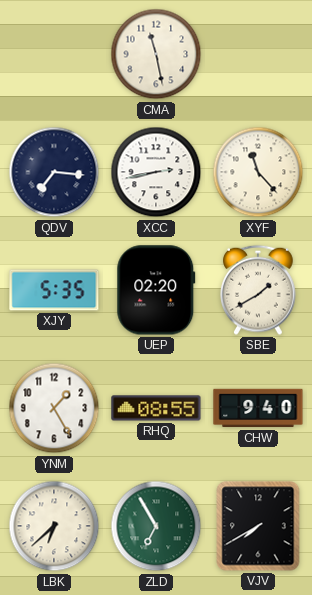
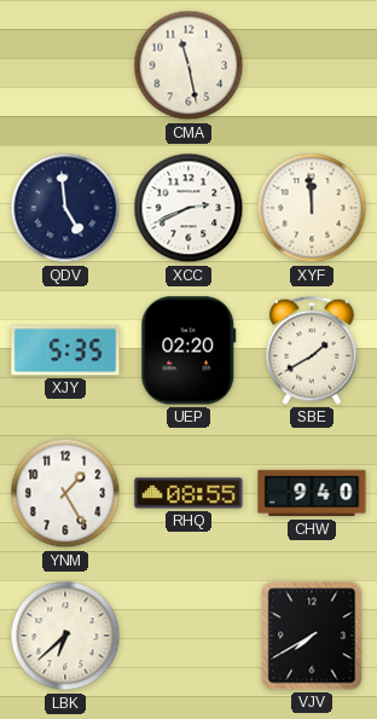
QDV: 7:16 -> 4:59
XCC: 2:43 -> 2:41
XYF: 11:23 -> 11:59
ZLD: 6:55 -> none
